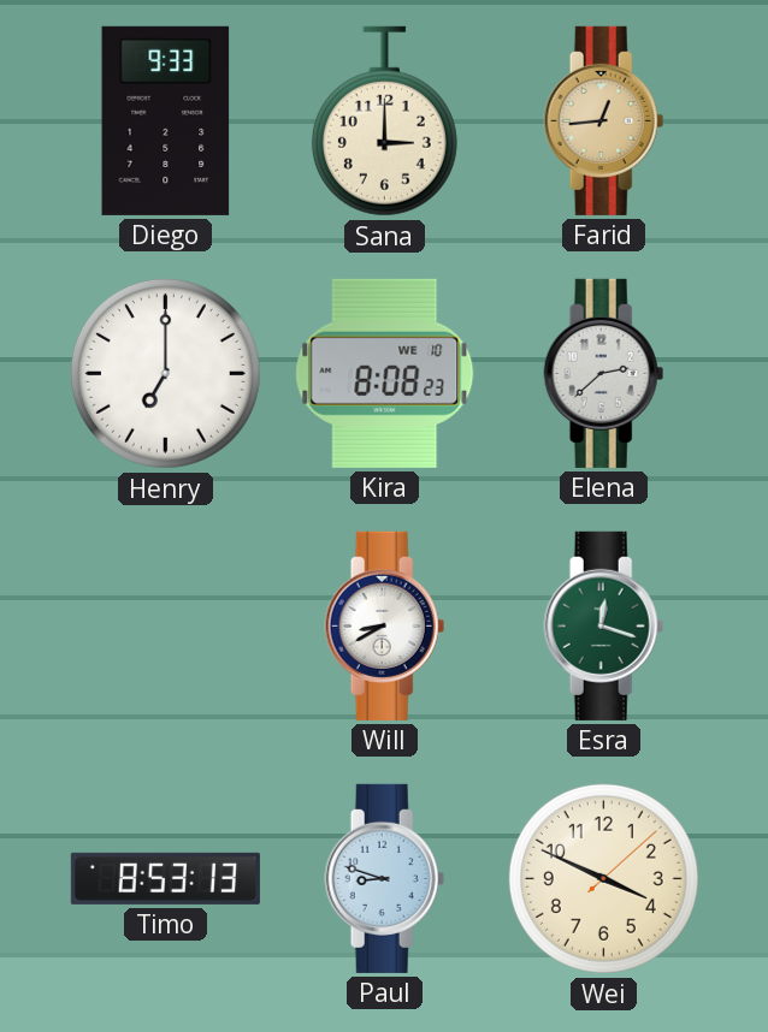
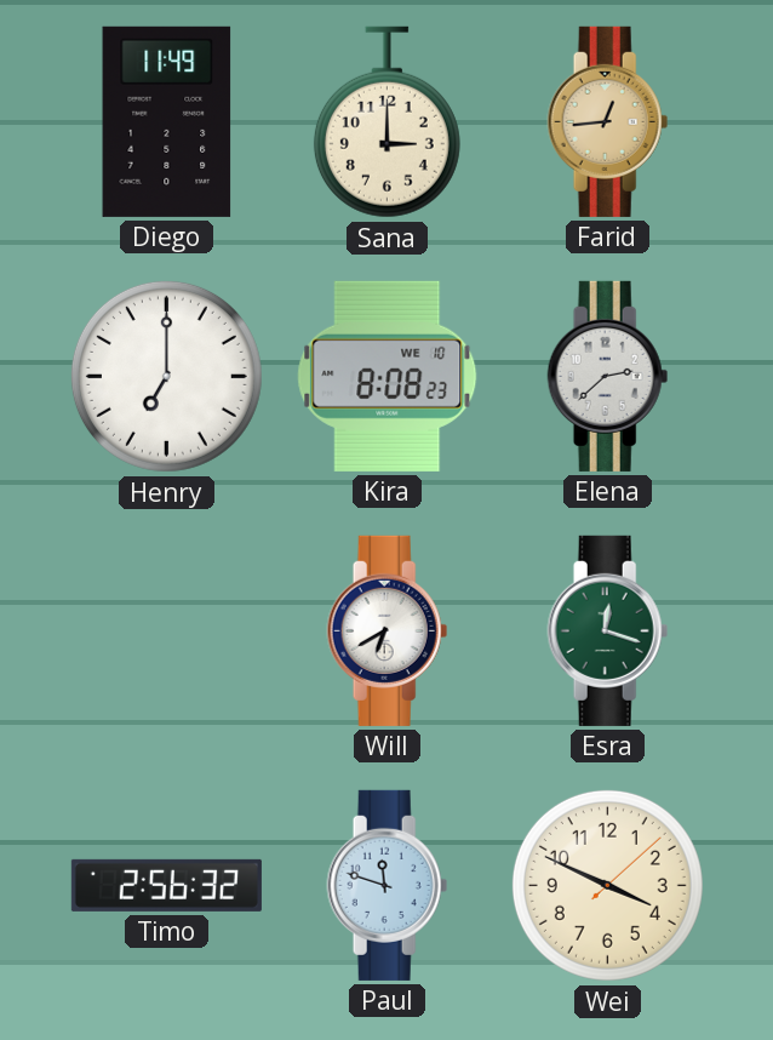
Diego: 9:33 -> 11:49
Will: 8:40 -> 6:40
Timo: 8:53 -> 2:56
Paul: 8:48 -> 11:48
